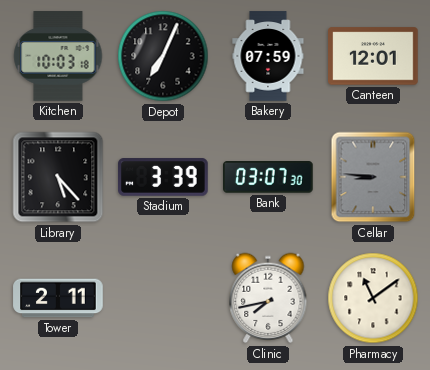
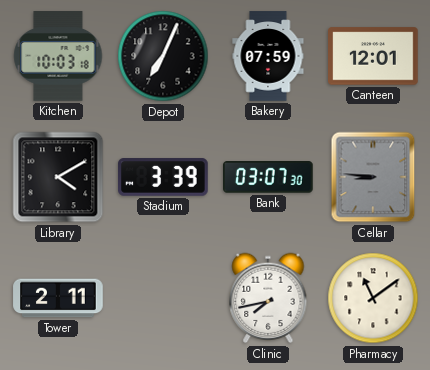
Library: 5:23 -> 4:10
